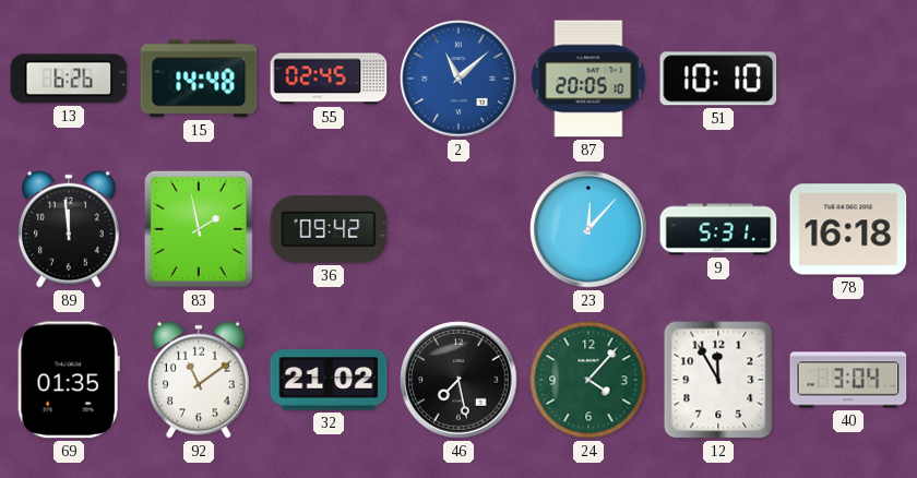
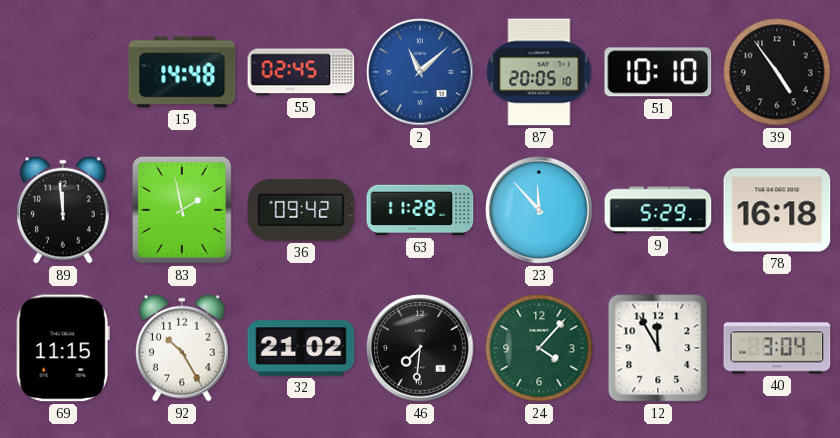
13: 6:26 -> none
39: none -> 4:54
63: none -> 11:28
23: 12:07 -> 11:53
9: 5:31 -> 5:29
69: 01:35 -> 11:15
92: 11:09 -> 10:25
46: 7:28 -> 7:31
